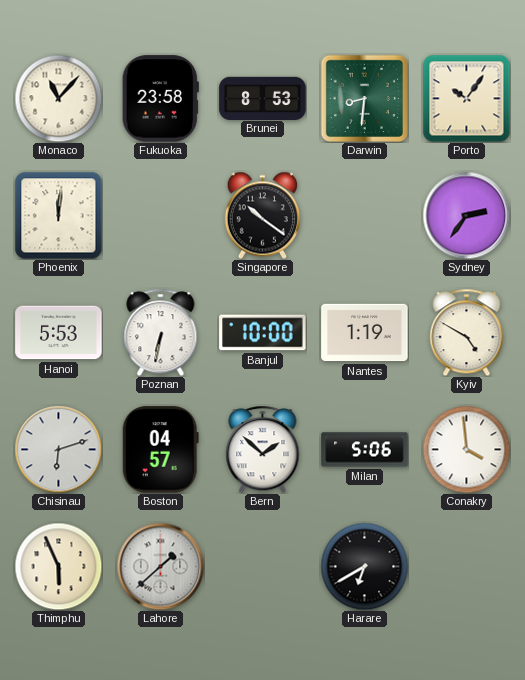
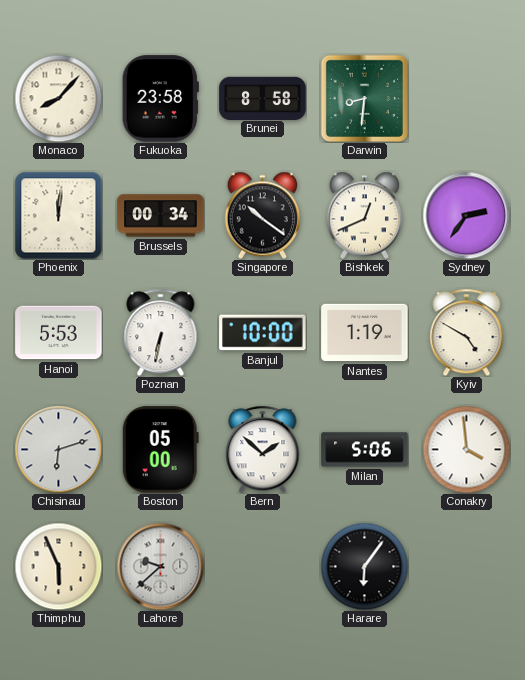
Monaco: 11:07 -> 8:07
Brunei: 8:53 -> 8:58
Porto: 10:06 -> none
Brussels: none -> 00:34
Bishkek: none -> 12:41
Boston: 04:57 -> 05:00
Lahore: 1:38 -> 9:38
Harare: 6:40 -> 6:06
